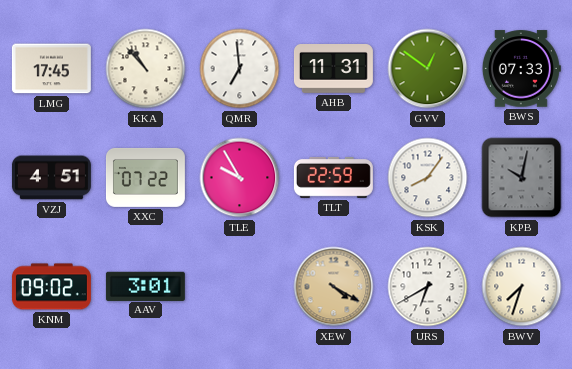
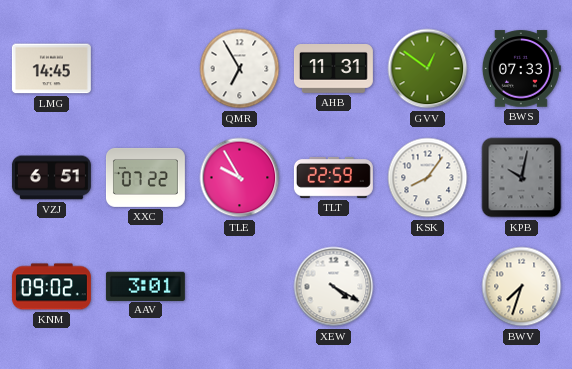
LMG: 17:45 -> 14:45
KKA: 10:53 -> none
QMR: 6:59 -> 6:55
VZJ: 4:51 -> 6:51
XEW dial: champagne -> white
URS: 6:40 -> none
